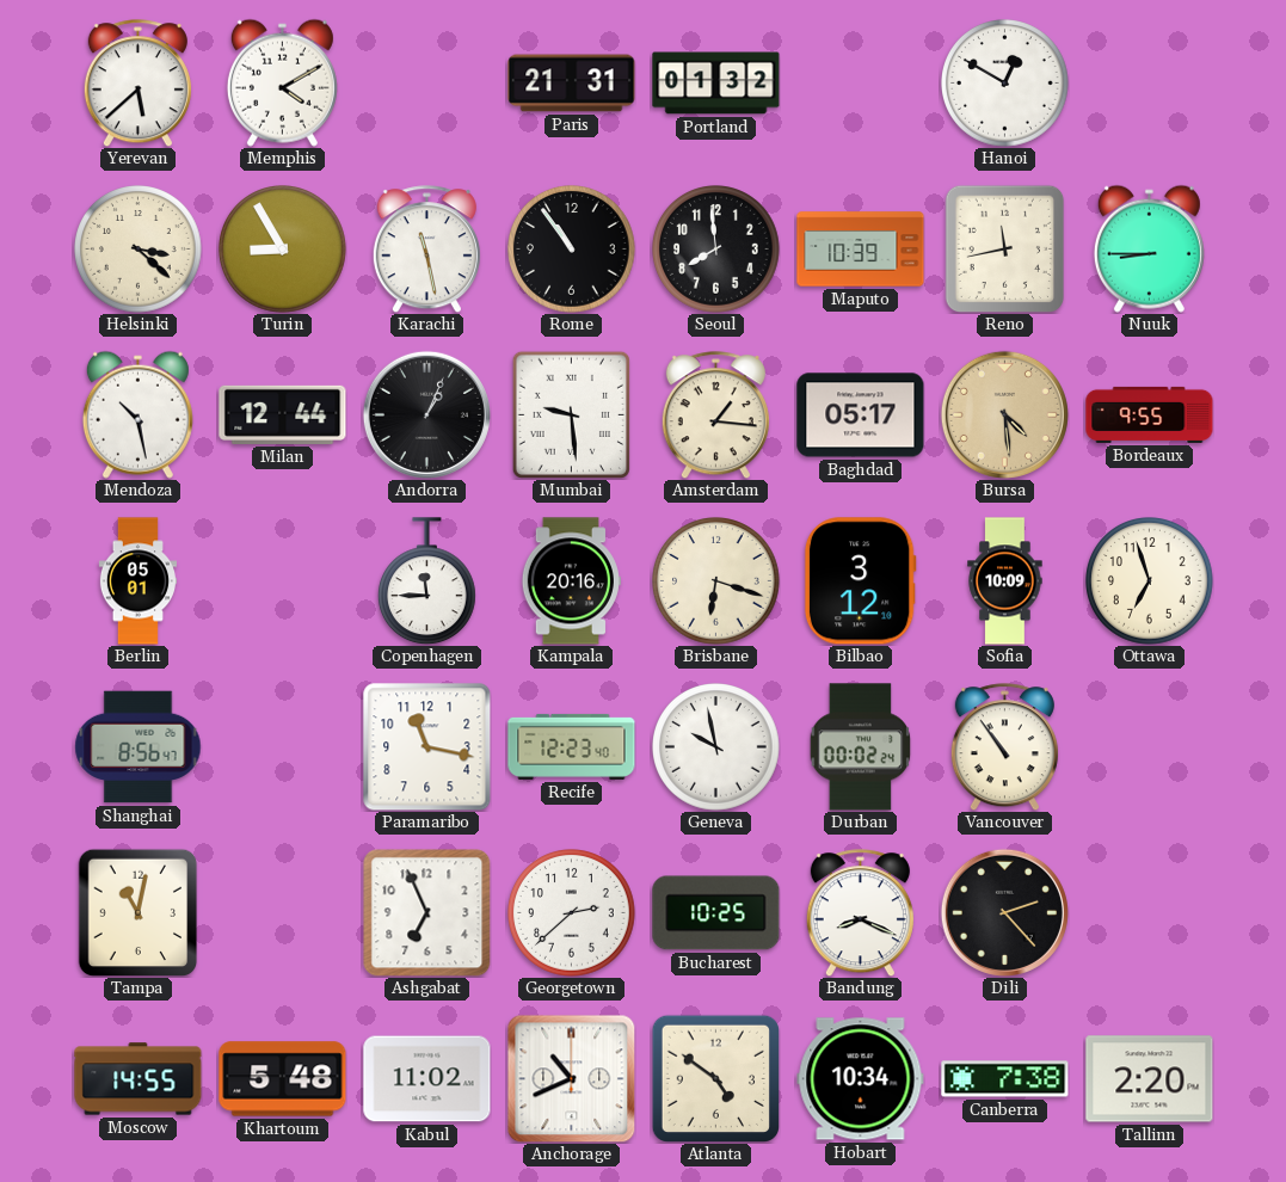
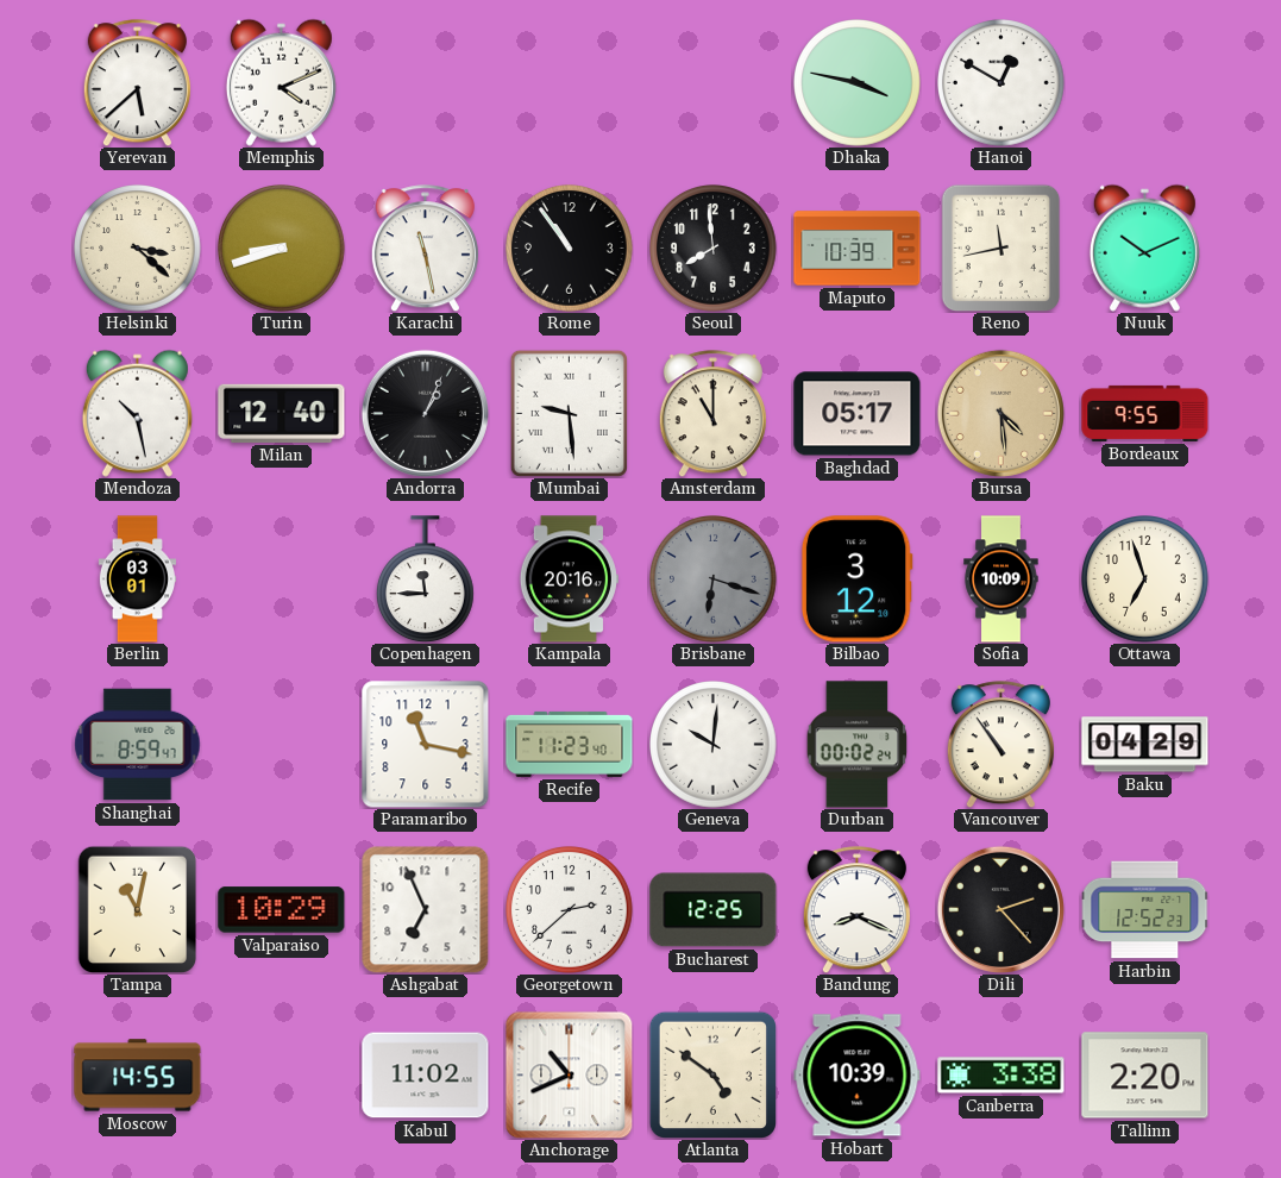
Memphis: 4:10 -> 4:11
Paris: 21:31 -> none
Portland: 01:32 -> none
Dhaka: none -> 3:47
Turin: 8:55 -> 8:42
Nuuk: 8:45 -> 10:11
Milan: 12:44 -> 12:40
Amsterdam: 1:16 -> 11:00
Berlin: 05:01 -> 03:01
Brisbane dial: cream -> grey
Shanghai: 8:56 -> 8:59
Recife: 12:23 -> 11:23
Geneva: 9:58 -> 10:01
Baku: none -> 04:29
Valparaiso: none -> 10:29
Bucharest: 10:25 -> 12:25
Harbin: none -> 12:52
Khartoum: 5:48 -> none
Hobart: 10:34 -> 10:39
Canberra: 7:38 -> 3:38
